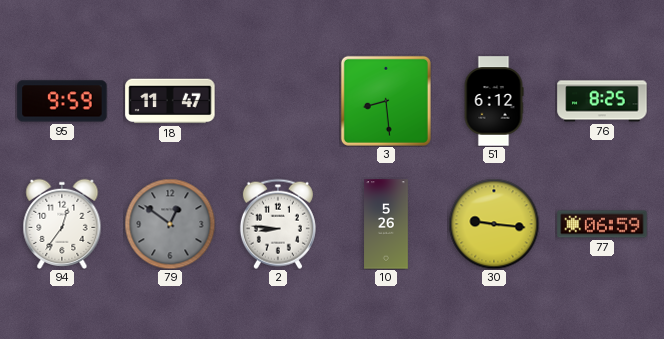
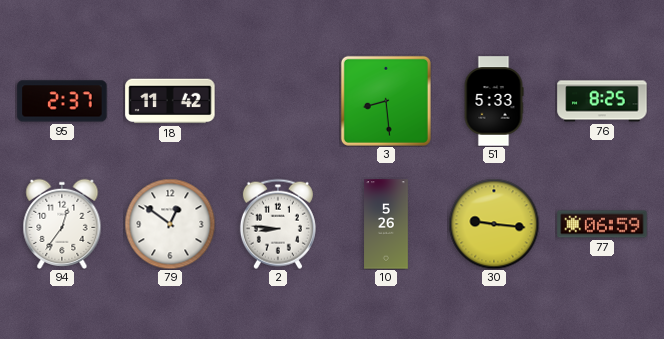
95: 9:59 -> 2:37
18: 11:47 -> 11:42
51: 6:12 -> 5:33
79 dial: grey -> white
